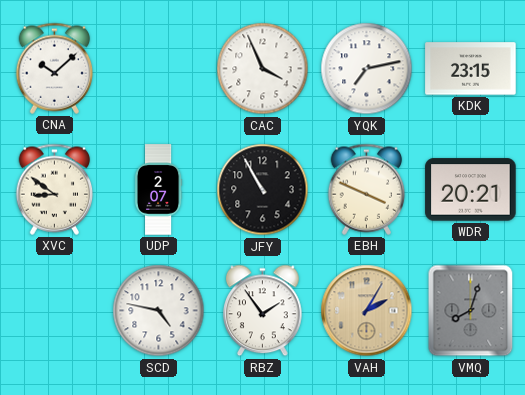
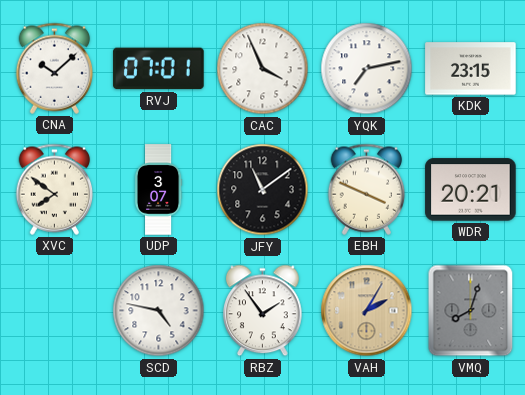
RVJ: none -> 07:01
XVC: 8:51 -> 7:51
UDP: 2:07 -> 3:07
JFY: 10:55 -> 11:09
